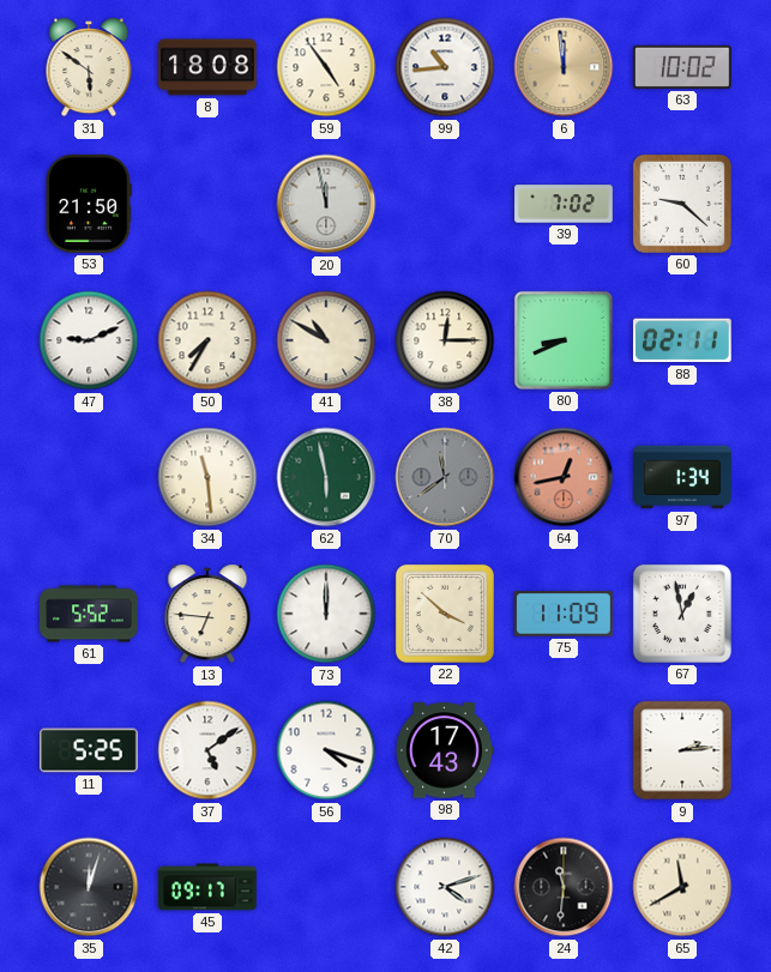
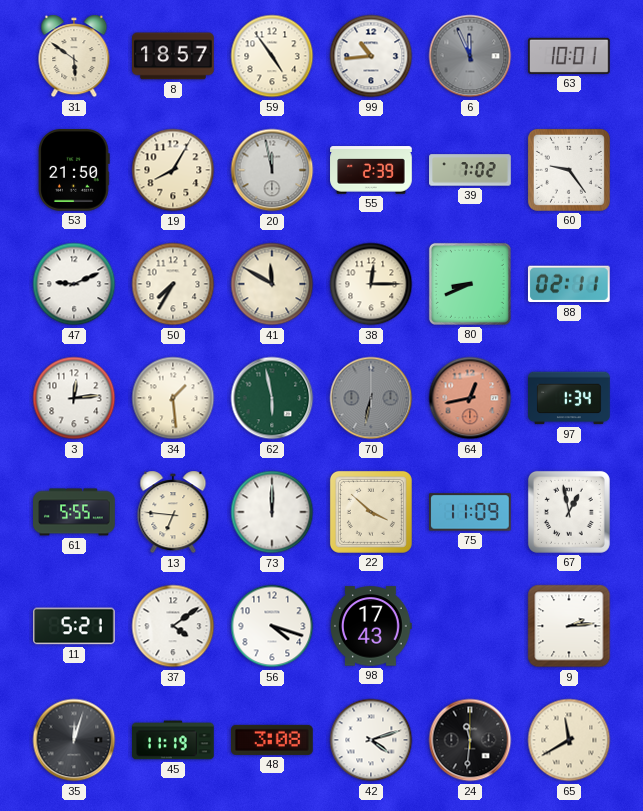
8: 18:08 -> 18:57
6: 11:59 -> 11:56
6 dial: champagne -> grey
63: 10:02 -> 10:01
19: none -> 8:05
55: none -> 2:39
60: 9:22 -> 9:24
41: 10:50 -> 11:50
3: none -> 12:14
34: 11:29 -> 1:29
70: 11:39 -> 6:32
61: 5:52 -> 5:55
11: 5:25 -> 5:21
37: 5:09 -> 4:09
45: 09:17 -> 11:19
48: none -> 3:08
